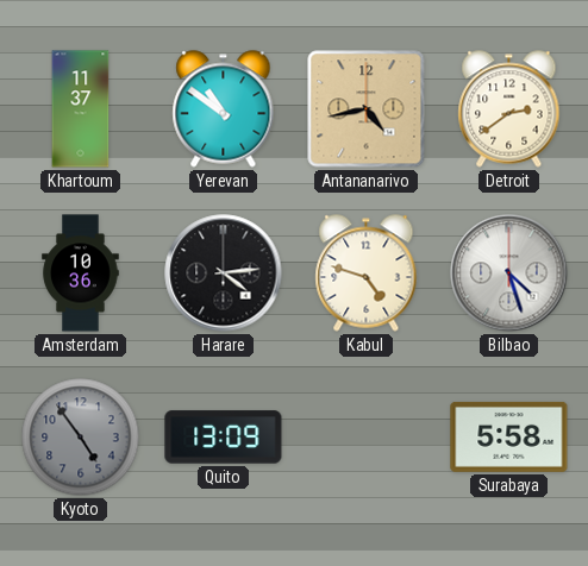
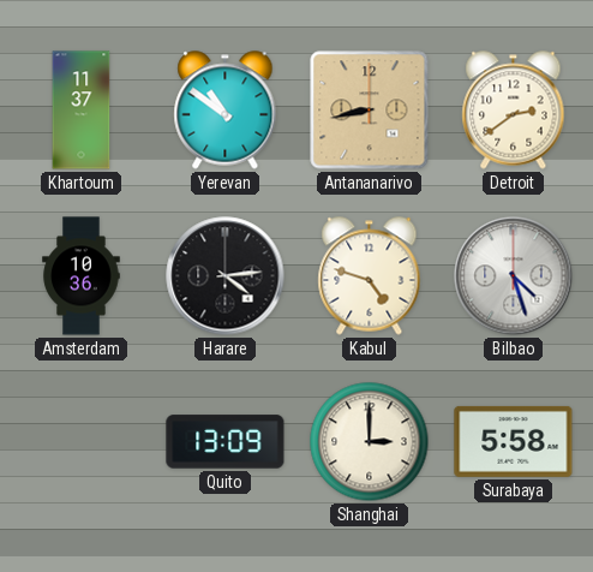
Antananarivo: 4:43 -> 8:43
Kyoto: 4:54 -> none
Shanghai: none -> 3:00
